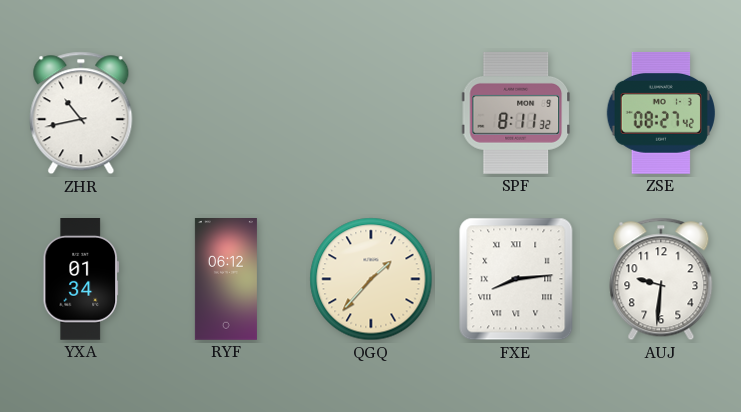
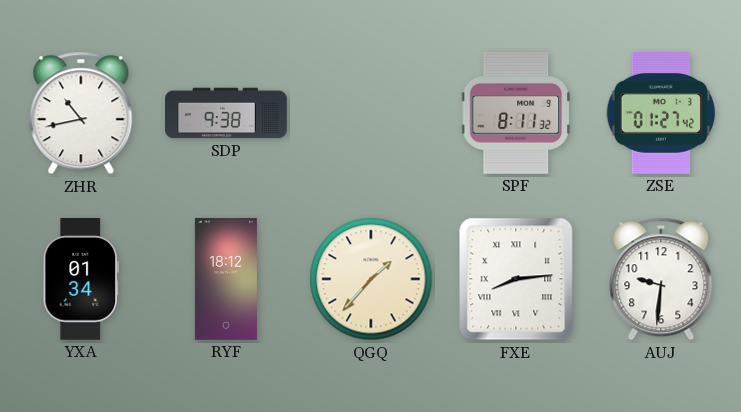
SDP: none -> 9:38
ZSE: 08:27 -> 01:27
RYF: 06:12 -> 18:12
